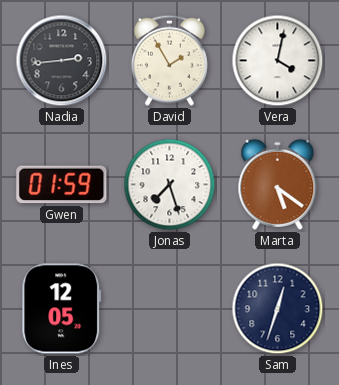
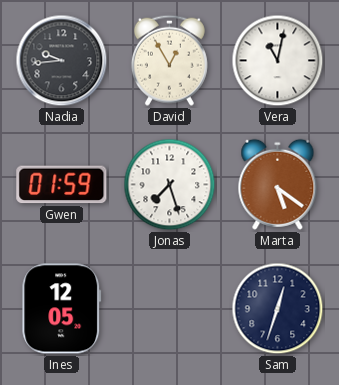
Nadia: 2:44 -> 9:44
David: 1:55 -> 12:55
Vera: 4:02 -> 11:02
